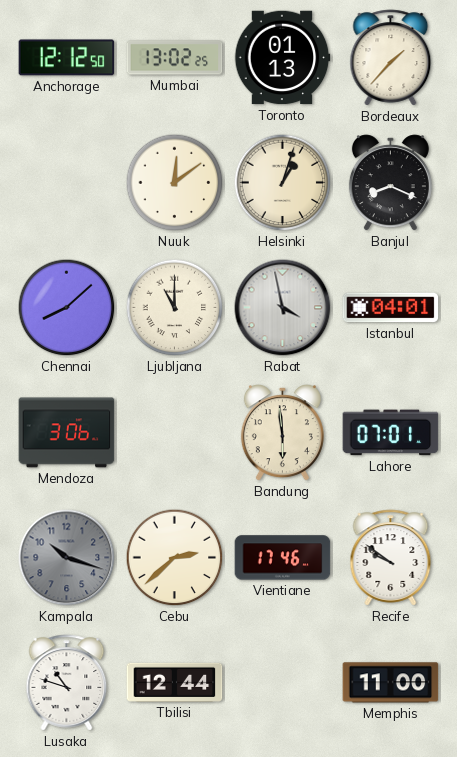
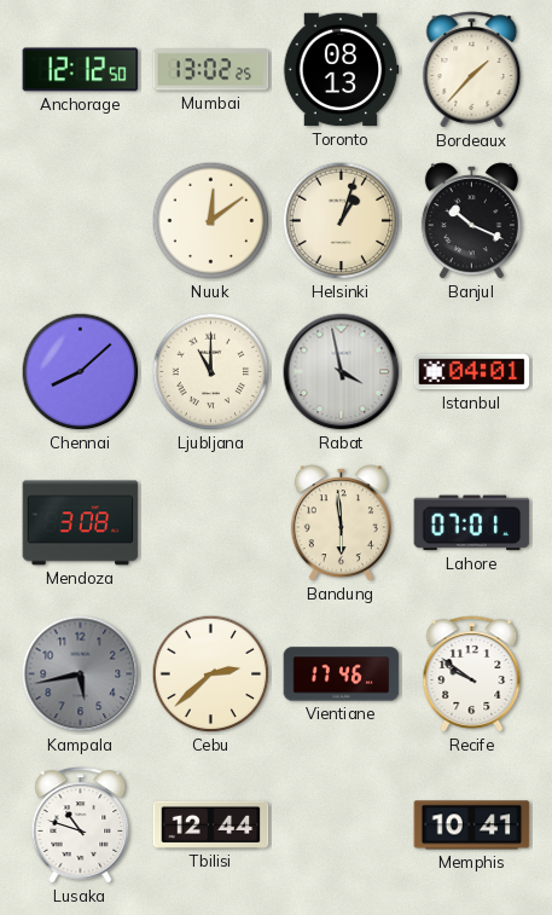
Toronto: 01:13 -> 08:13
Banjul: 8:19 -> 10:19
Mendoza: 3:06 -> 3:08
Kampala: 10:18 -> 5:43
Memphis: 11:00 -> 10:41
